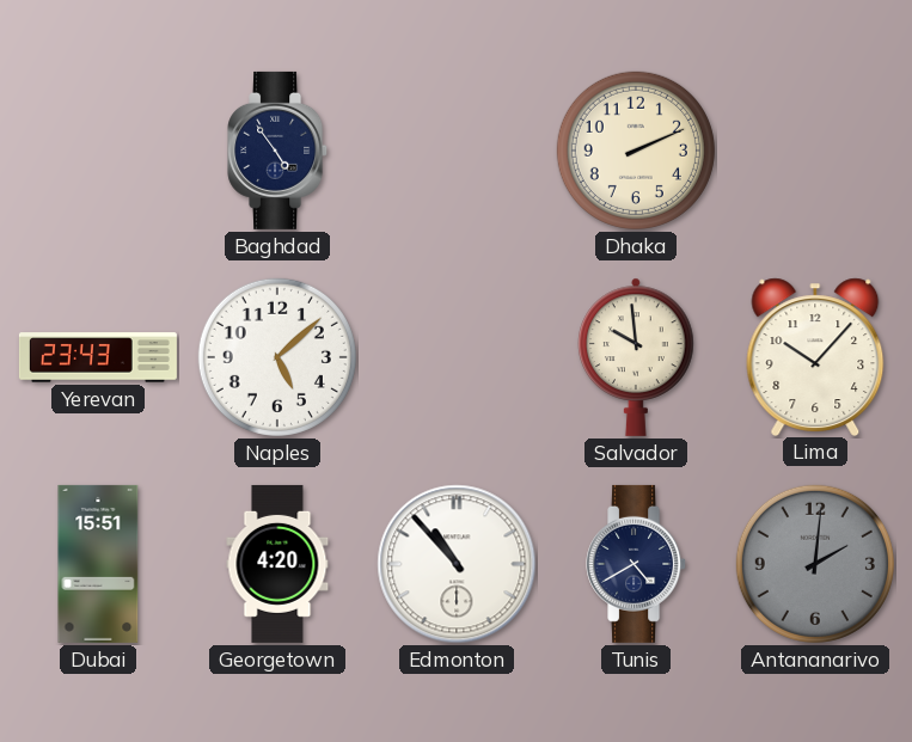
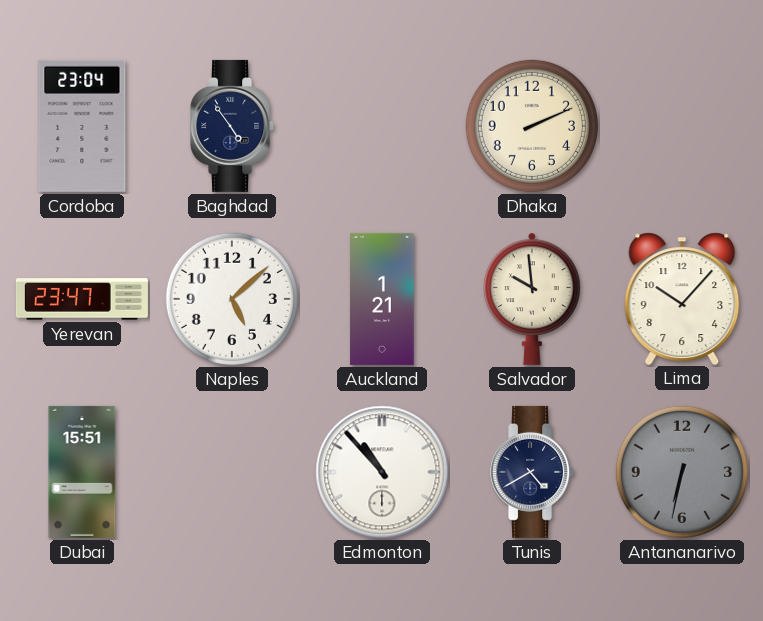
Cordoba: none -> 23:04
Yerevan: 23:43 -> 23:47
Auckland: none -> 1:21
Georgetown: 4:20 -> none
Antananarivo: 2:01 -> 6:32
